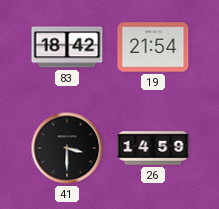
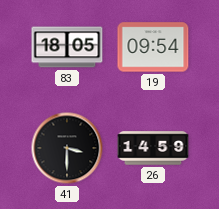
83: 18:42 -> 18:05
19: 21:54 -> 09:54
